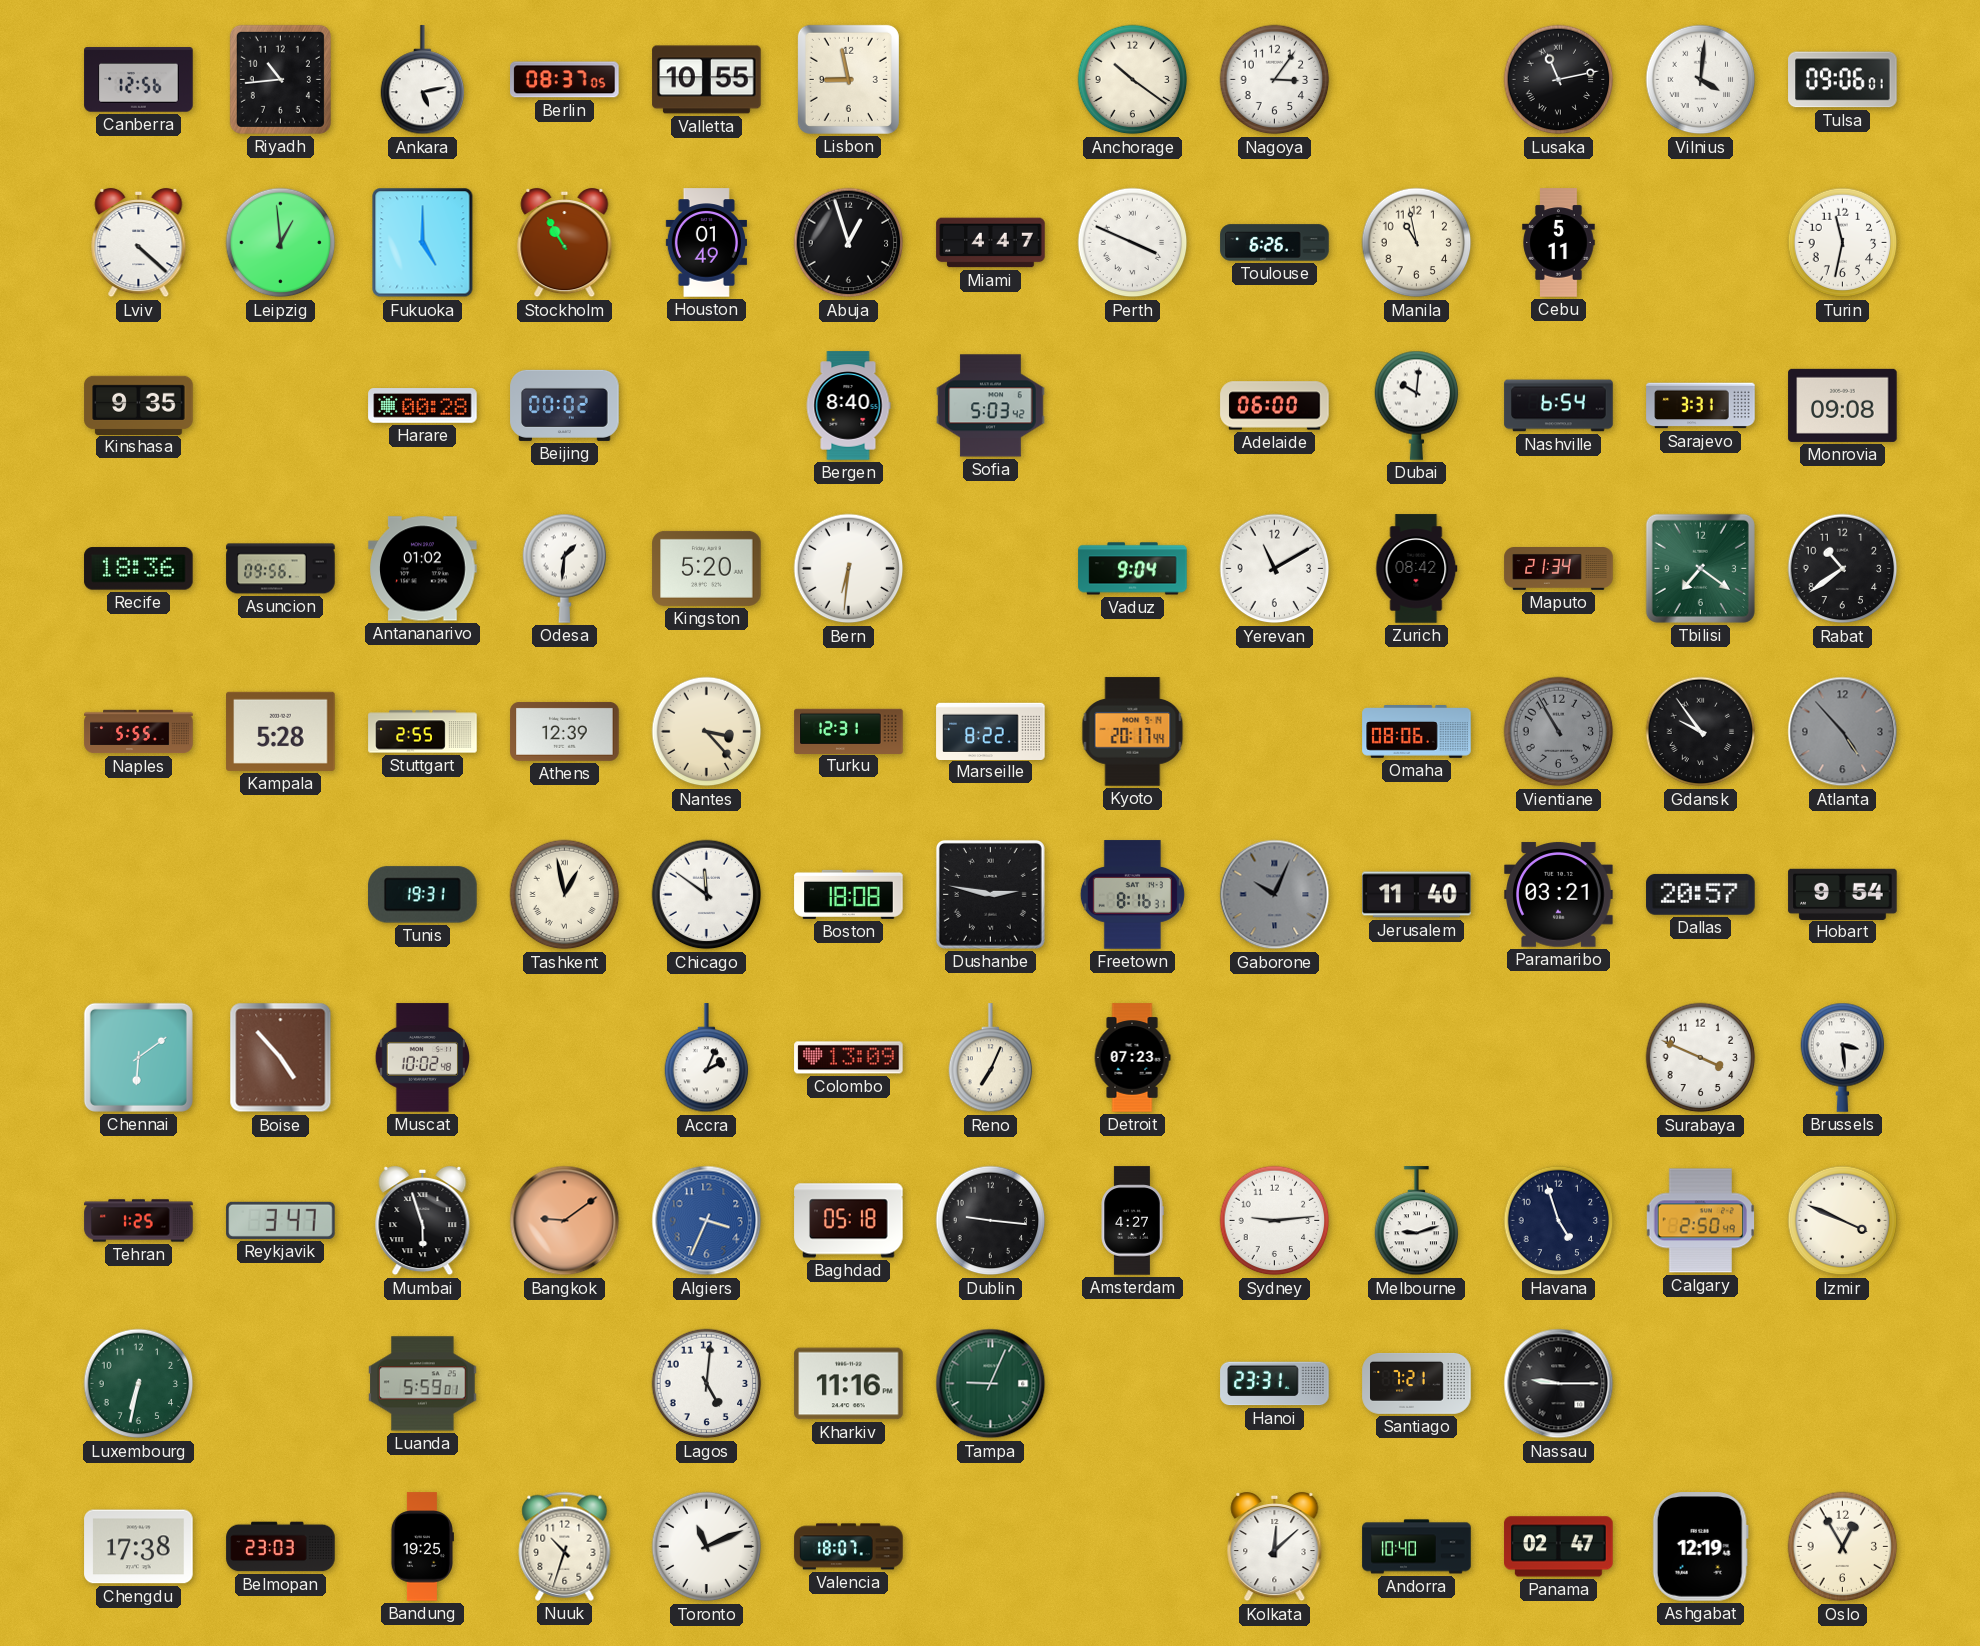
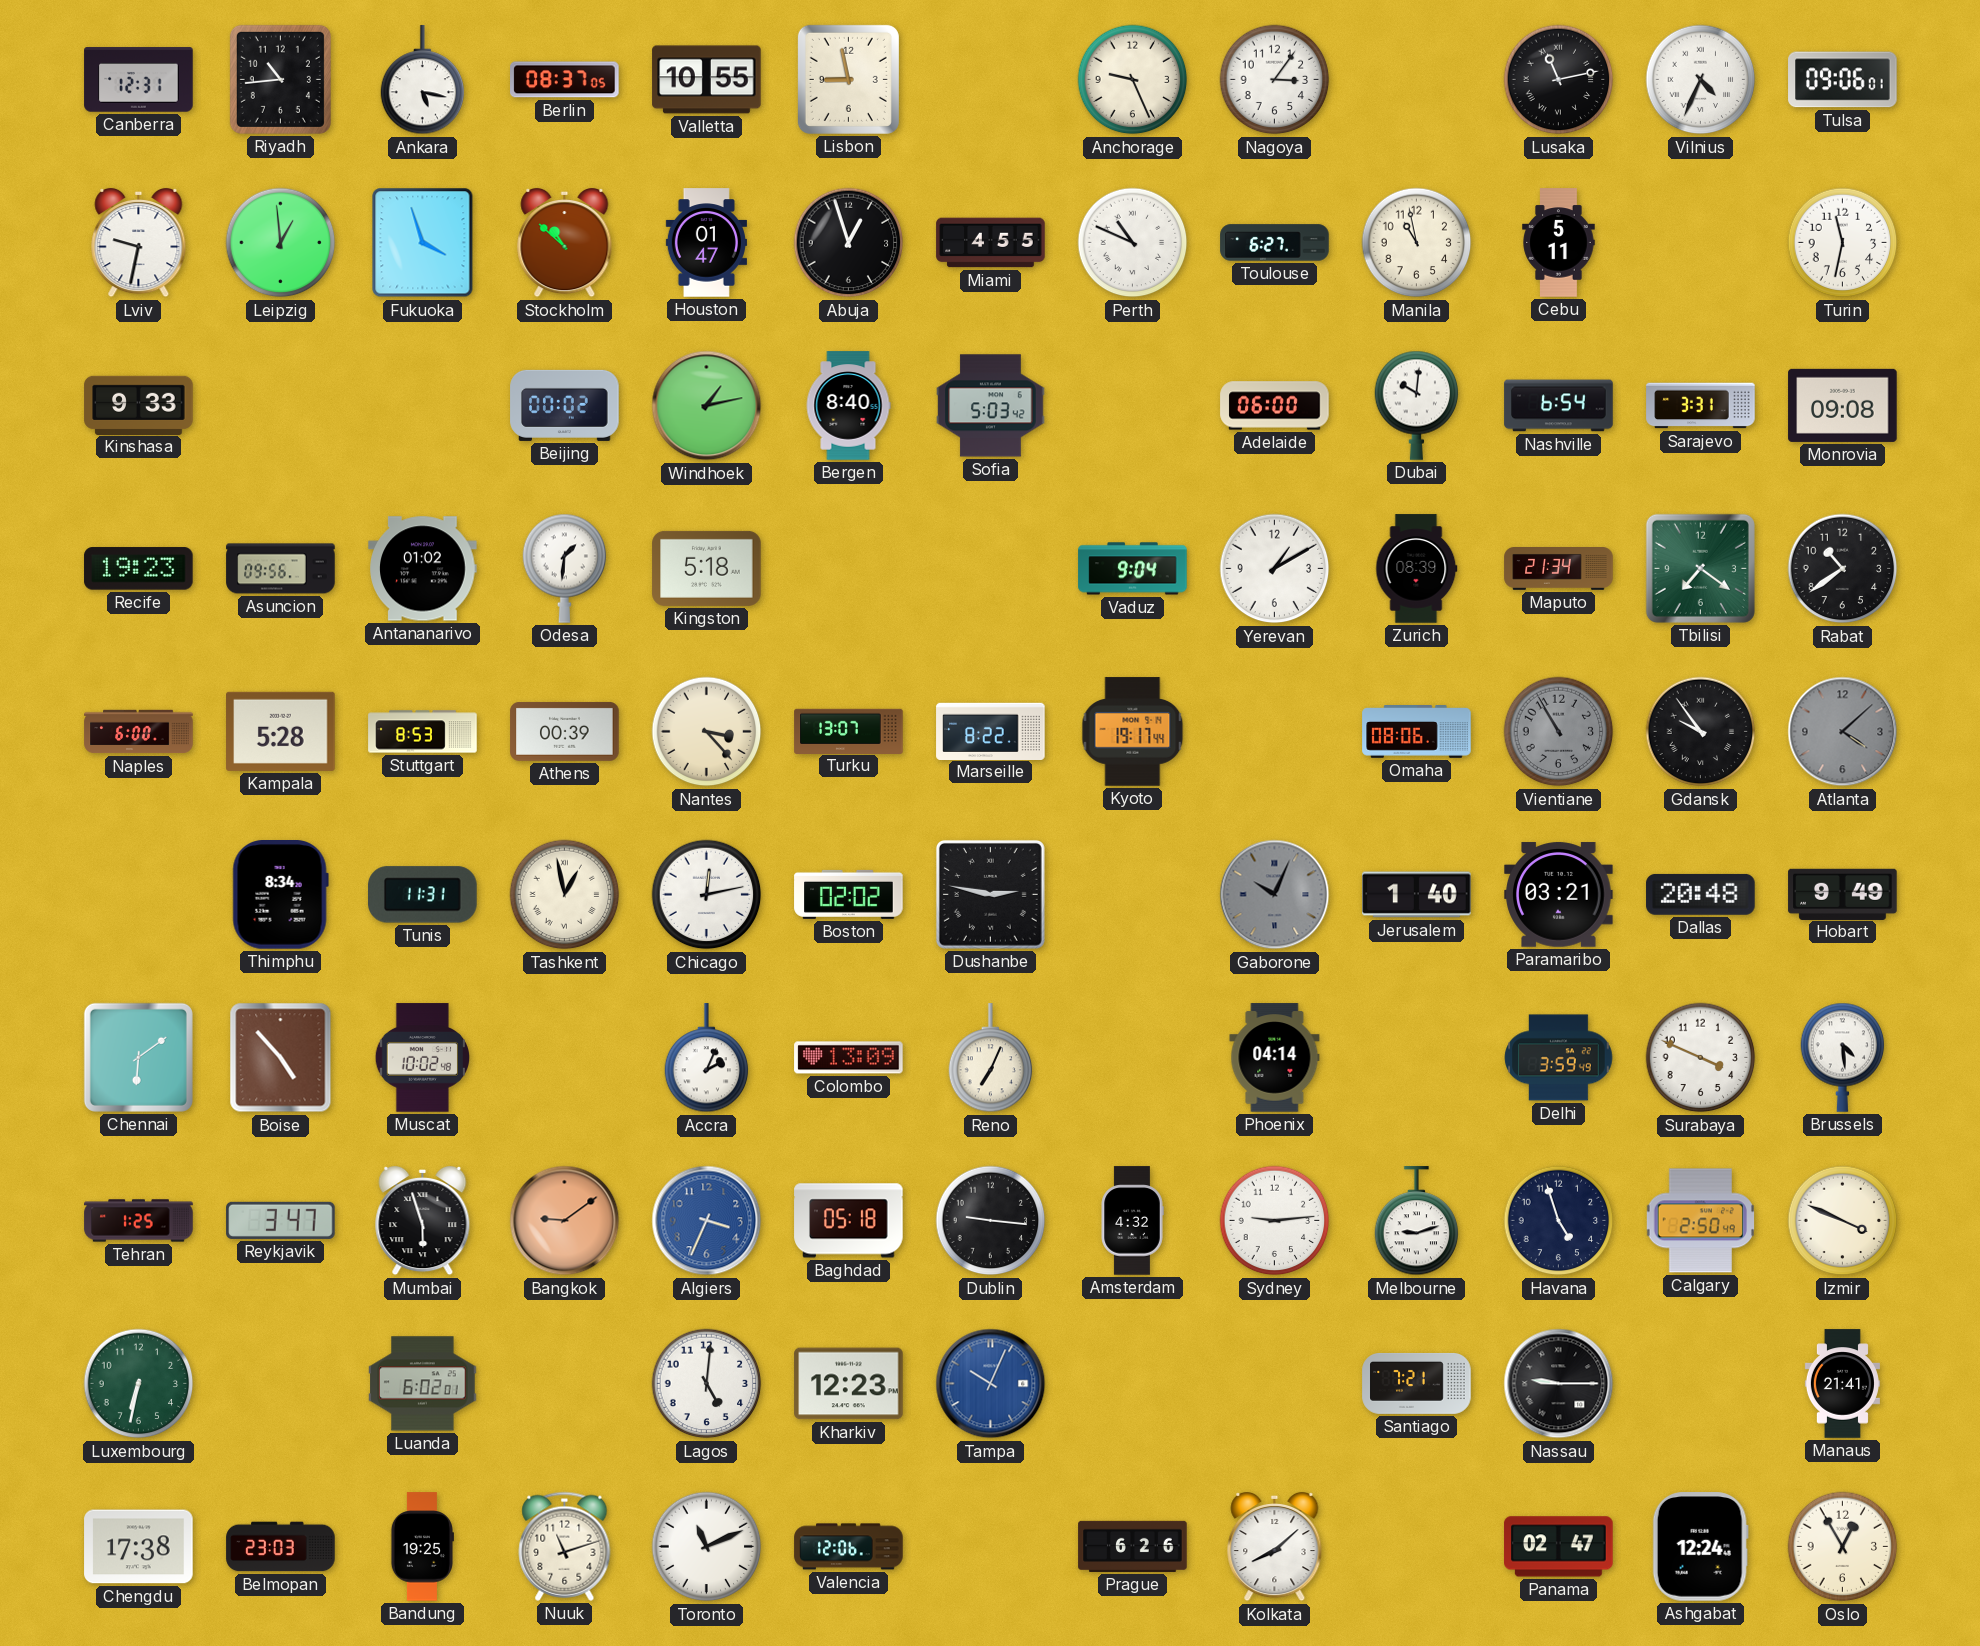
Canberra: 12:56 -> 12:31
Ankara: 5:13 -> 5:17
Anchorage: 10:21 -> 9:26
Vilnius: 4:01 -> 4:34
Lviv: 4:22 -> 9:32
Fukuoka: 5:00 -> 3:57
Stockholm: 10:55 -> 10:52
Houston: 01:49 -> 01:47
Miami: 4:47 -> 4:55
Perth: 3:49 -> 10:49
Toulouse: 6:26 -> 6:27
Kinshasa: 9:35 -> 9:33
Harare: 00:28 -> none
Windhoek: none -> 1:13
Recife: 18:36 -> 19:23
Kingston: 5:20 -> 5:18
Bern: 6:31 -> none
Yerevan: 11:10 -> 1:10
Zurich: 08:42 -> 08:39
Naples: 5:55 -> 6:00
Stuttgart: 2:55 -> 8:53
Athens: 12:39 -> 00:39
Turku: 12:31 -> 13:07
Kyoto: 20:17 -> 19:17
Atlanta: 4:53 -> 4:08
Thimphu: none -> 8:34
Tunis: 19:31 -> 11:31
Chicago: 11:51 -> 12:13
Boston: 18:08 -> 02:02
Freetown: 8:16 -> none
Jerusalem: 11:40 -> 1:40
Dallas: 20:57 -> 20:48
Hobart: 9:54 -> 9:49
Detroit: 07:23 -> none
Phoenix: none -> 04:14
Delhi: none -> 3:59
Brussels: 3:29 -> 4:29
Amsterdam: 4:27 -> 4:32
Luanda: 5:59 -> 6:02
Kharkiv: 11:16 -> 12:23
Tampa: 9:04 -> 10:04
Tampa dial: green -> blue
Hanoi: 23:31 -> none
Manaus: none -> 21:41
Nuuk: 10:33 -> 11:12
Valencia: 18:07 -> 12:06
Prague: none -> 6:26
Kolkata: 12:08 -> 8:08
Andorra: 10:40 -> none
Ashgabat: 12:19 -> 12:24
